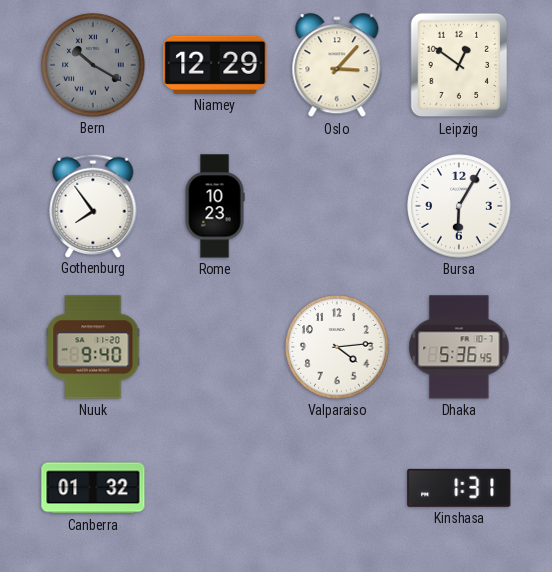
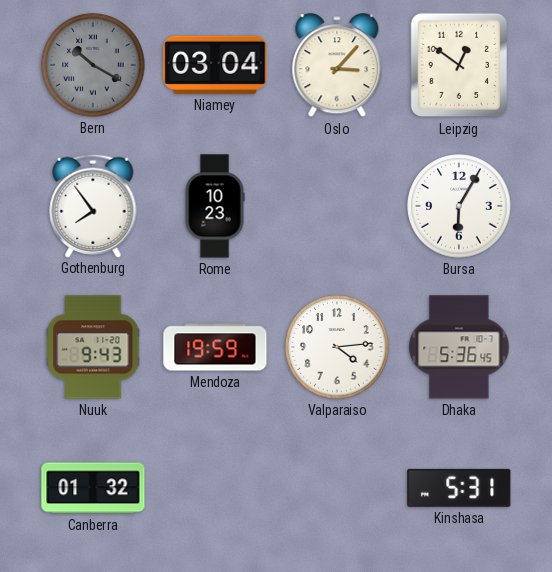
Niamey: 12:29 -> 03:04
Nuuk: 9:40 -> 9:43
Mendoza: none -> 19:59
Kinshasa: 1:31 -> 5:31
